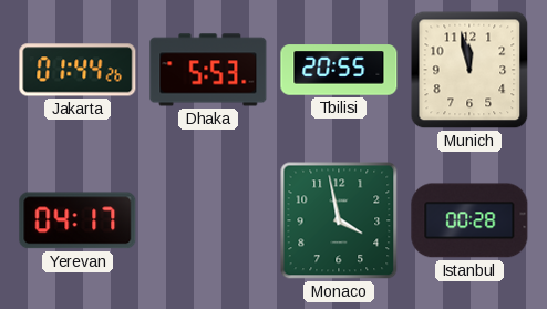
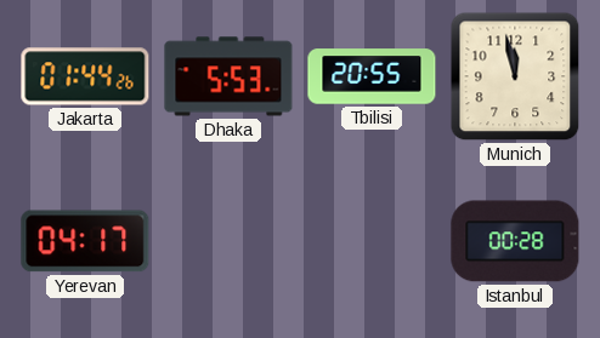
Monaco: 3:58 -> none
